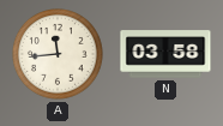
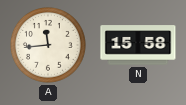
N: 03:58 -> 15:58
